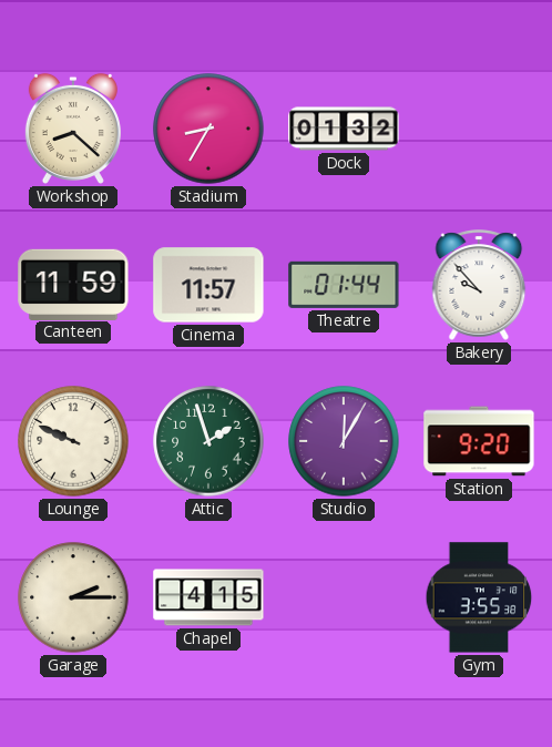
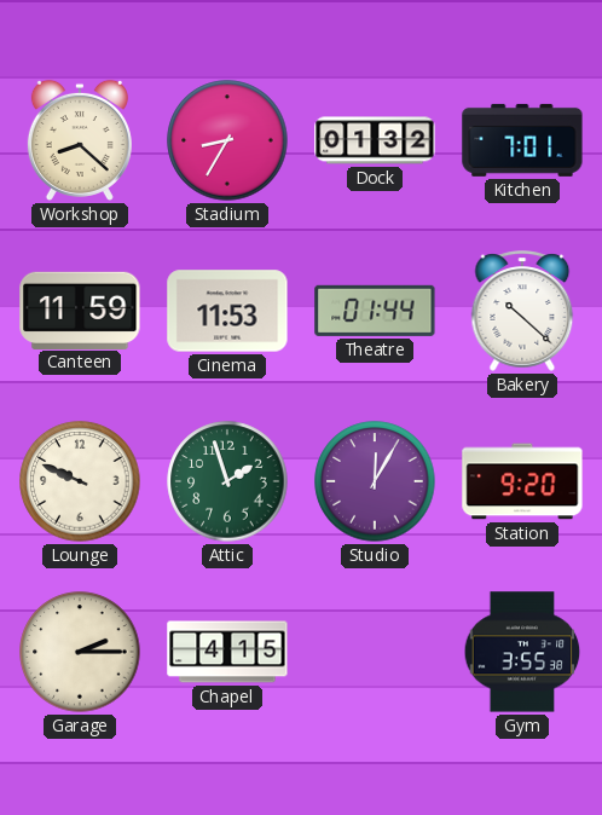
Kitchen: none -> 7:01
Cinema: 11:57 -> 11:53
Bakery: 9:53 -> 10:22
